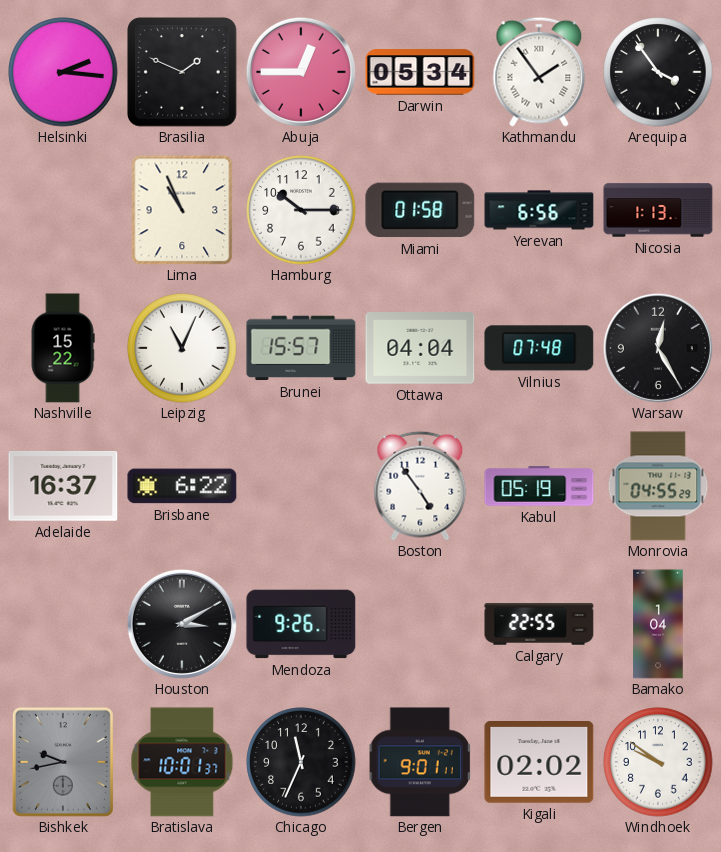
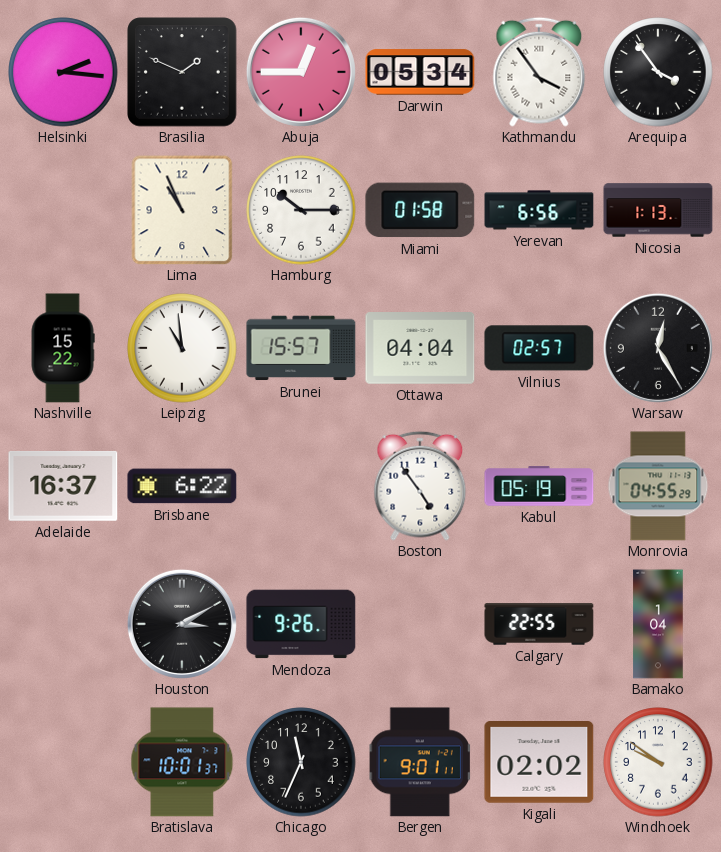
Kathmandu: 1:54 -> 3:54
Leipzig: 11:04 -> 10:59
Vilnius: 07:48 -> 02:57
Bishkek: 9:43 -> none
